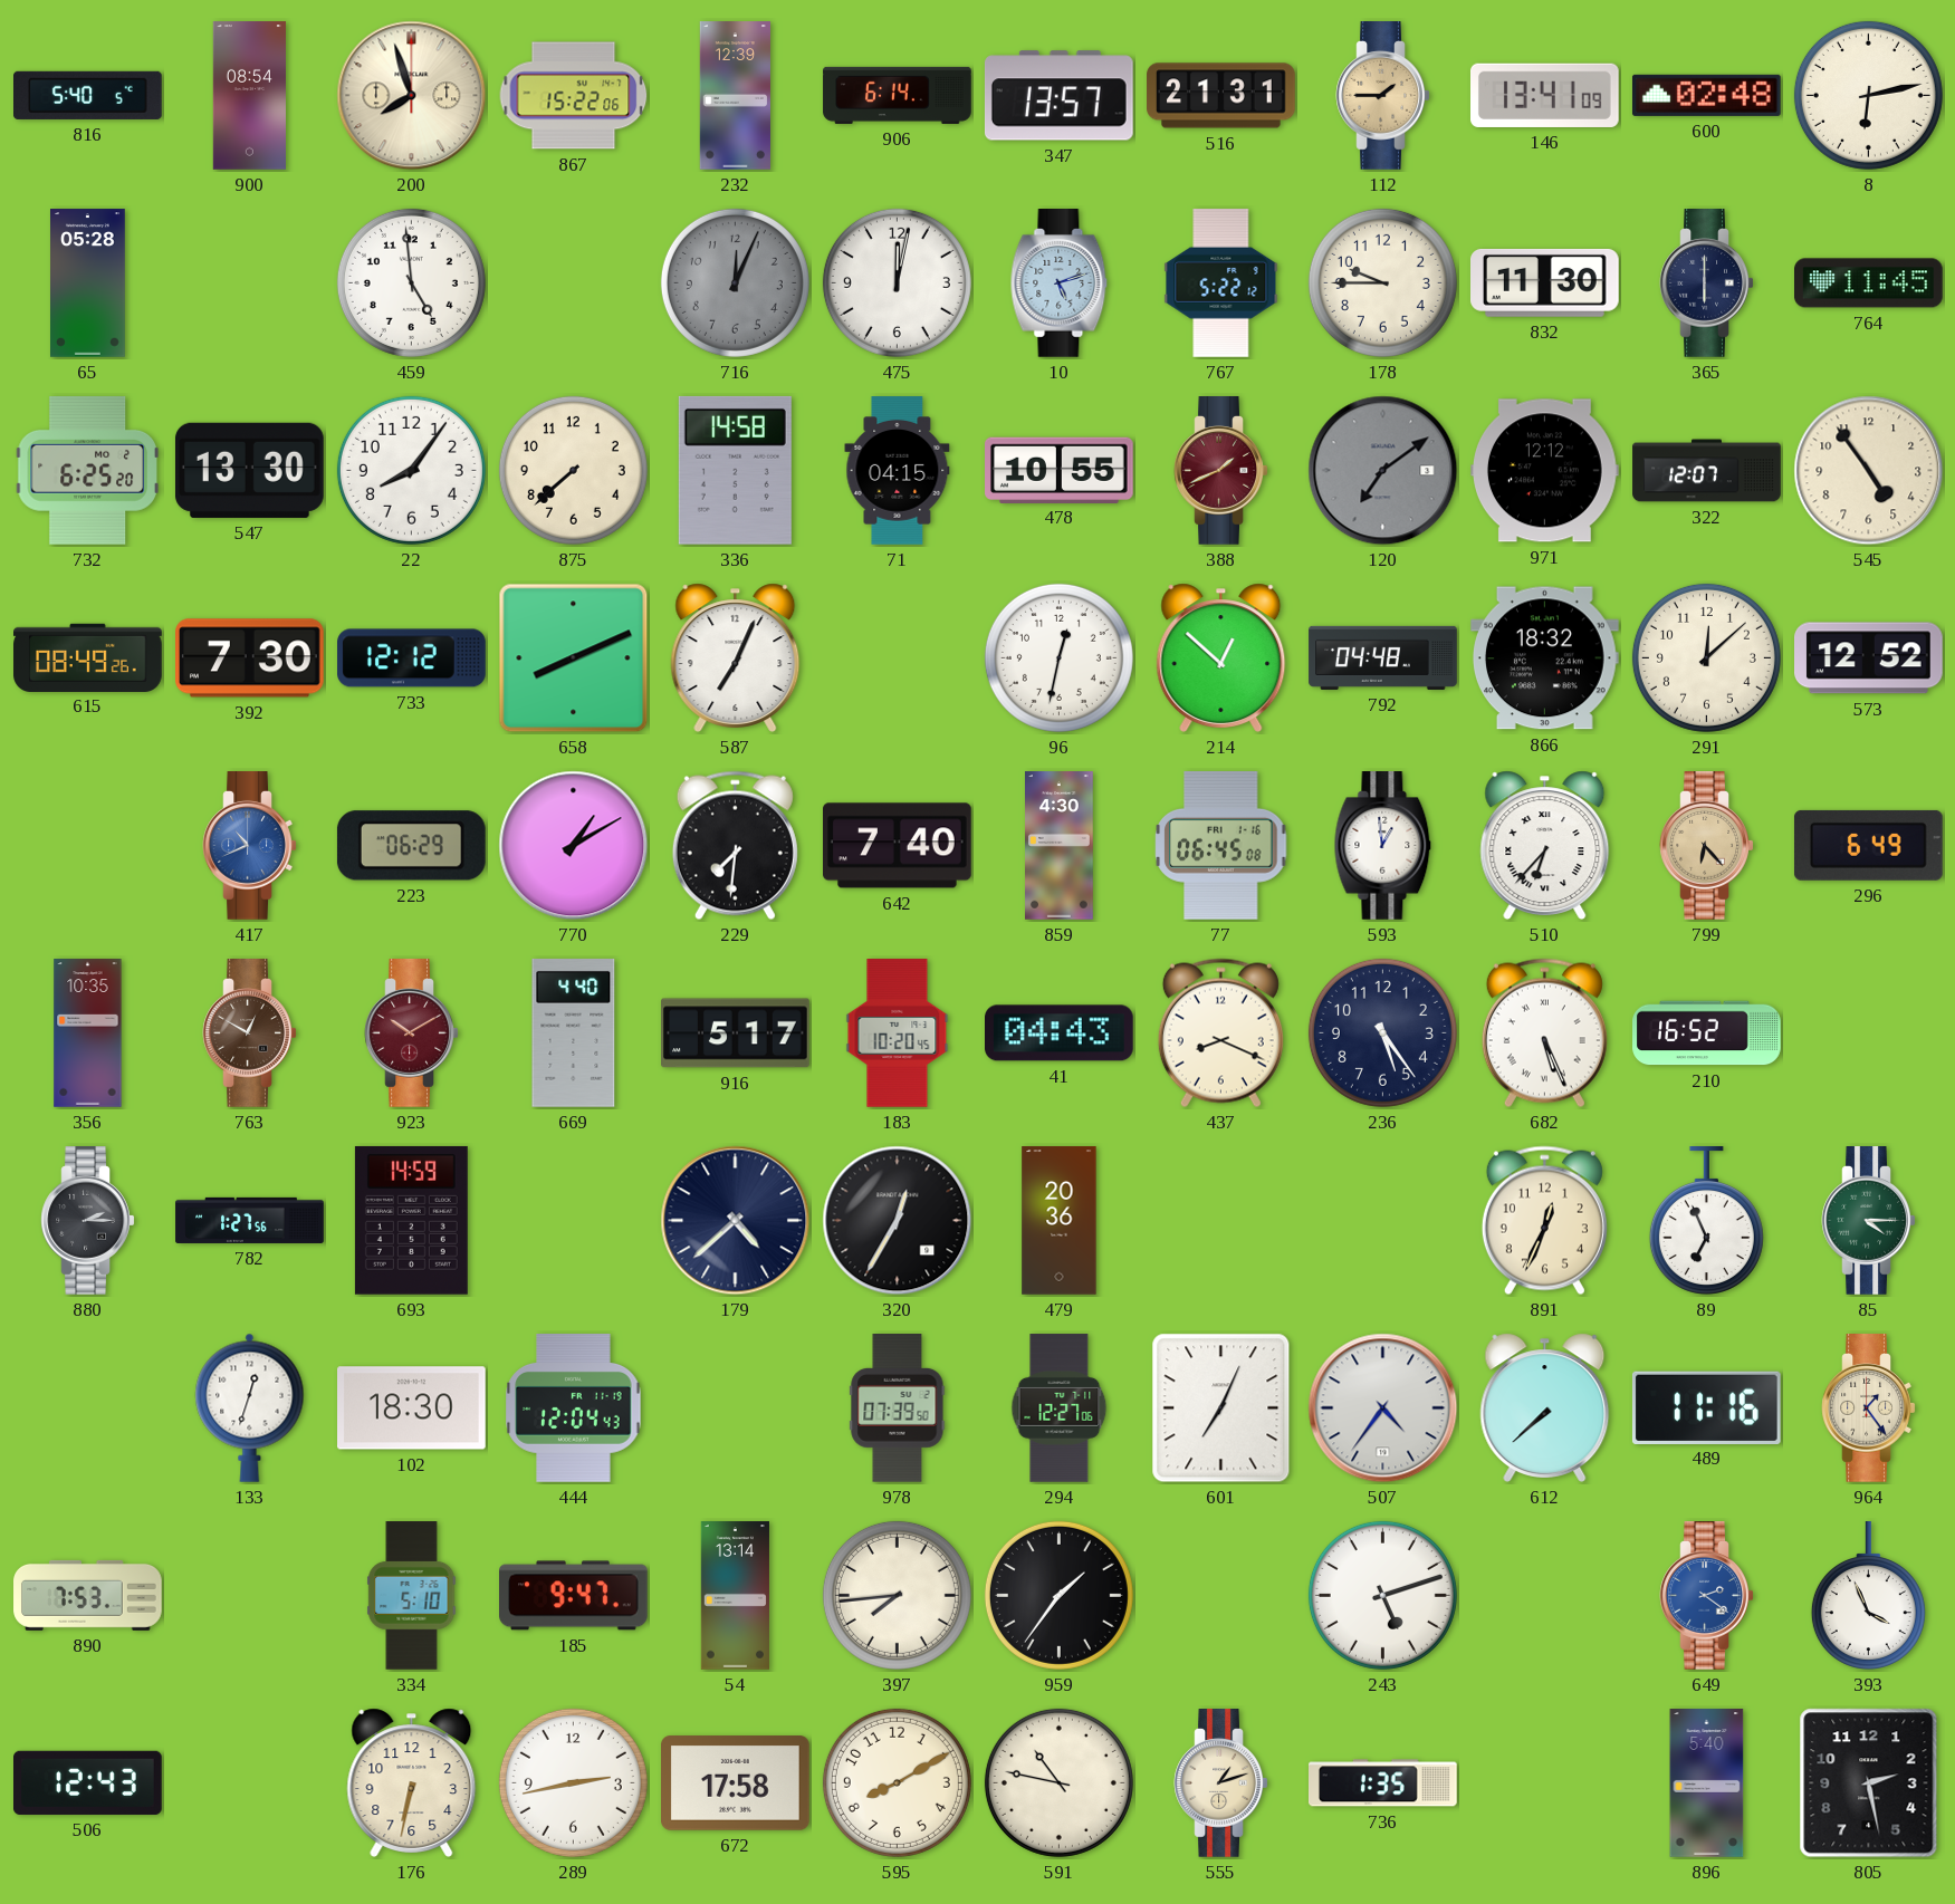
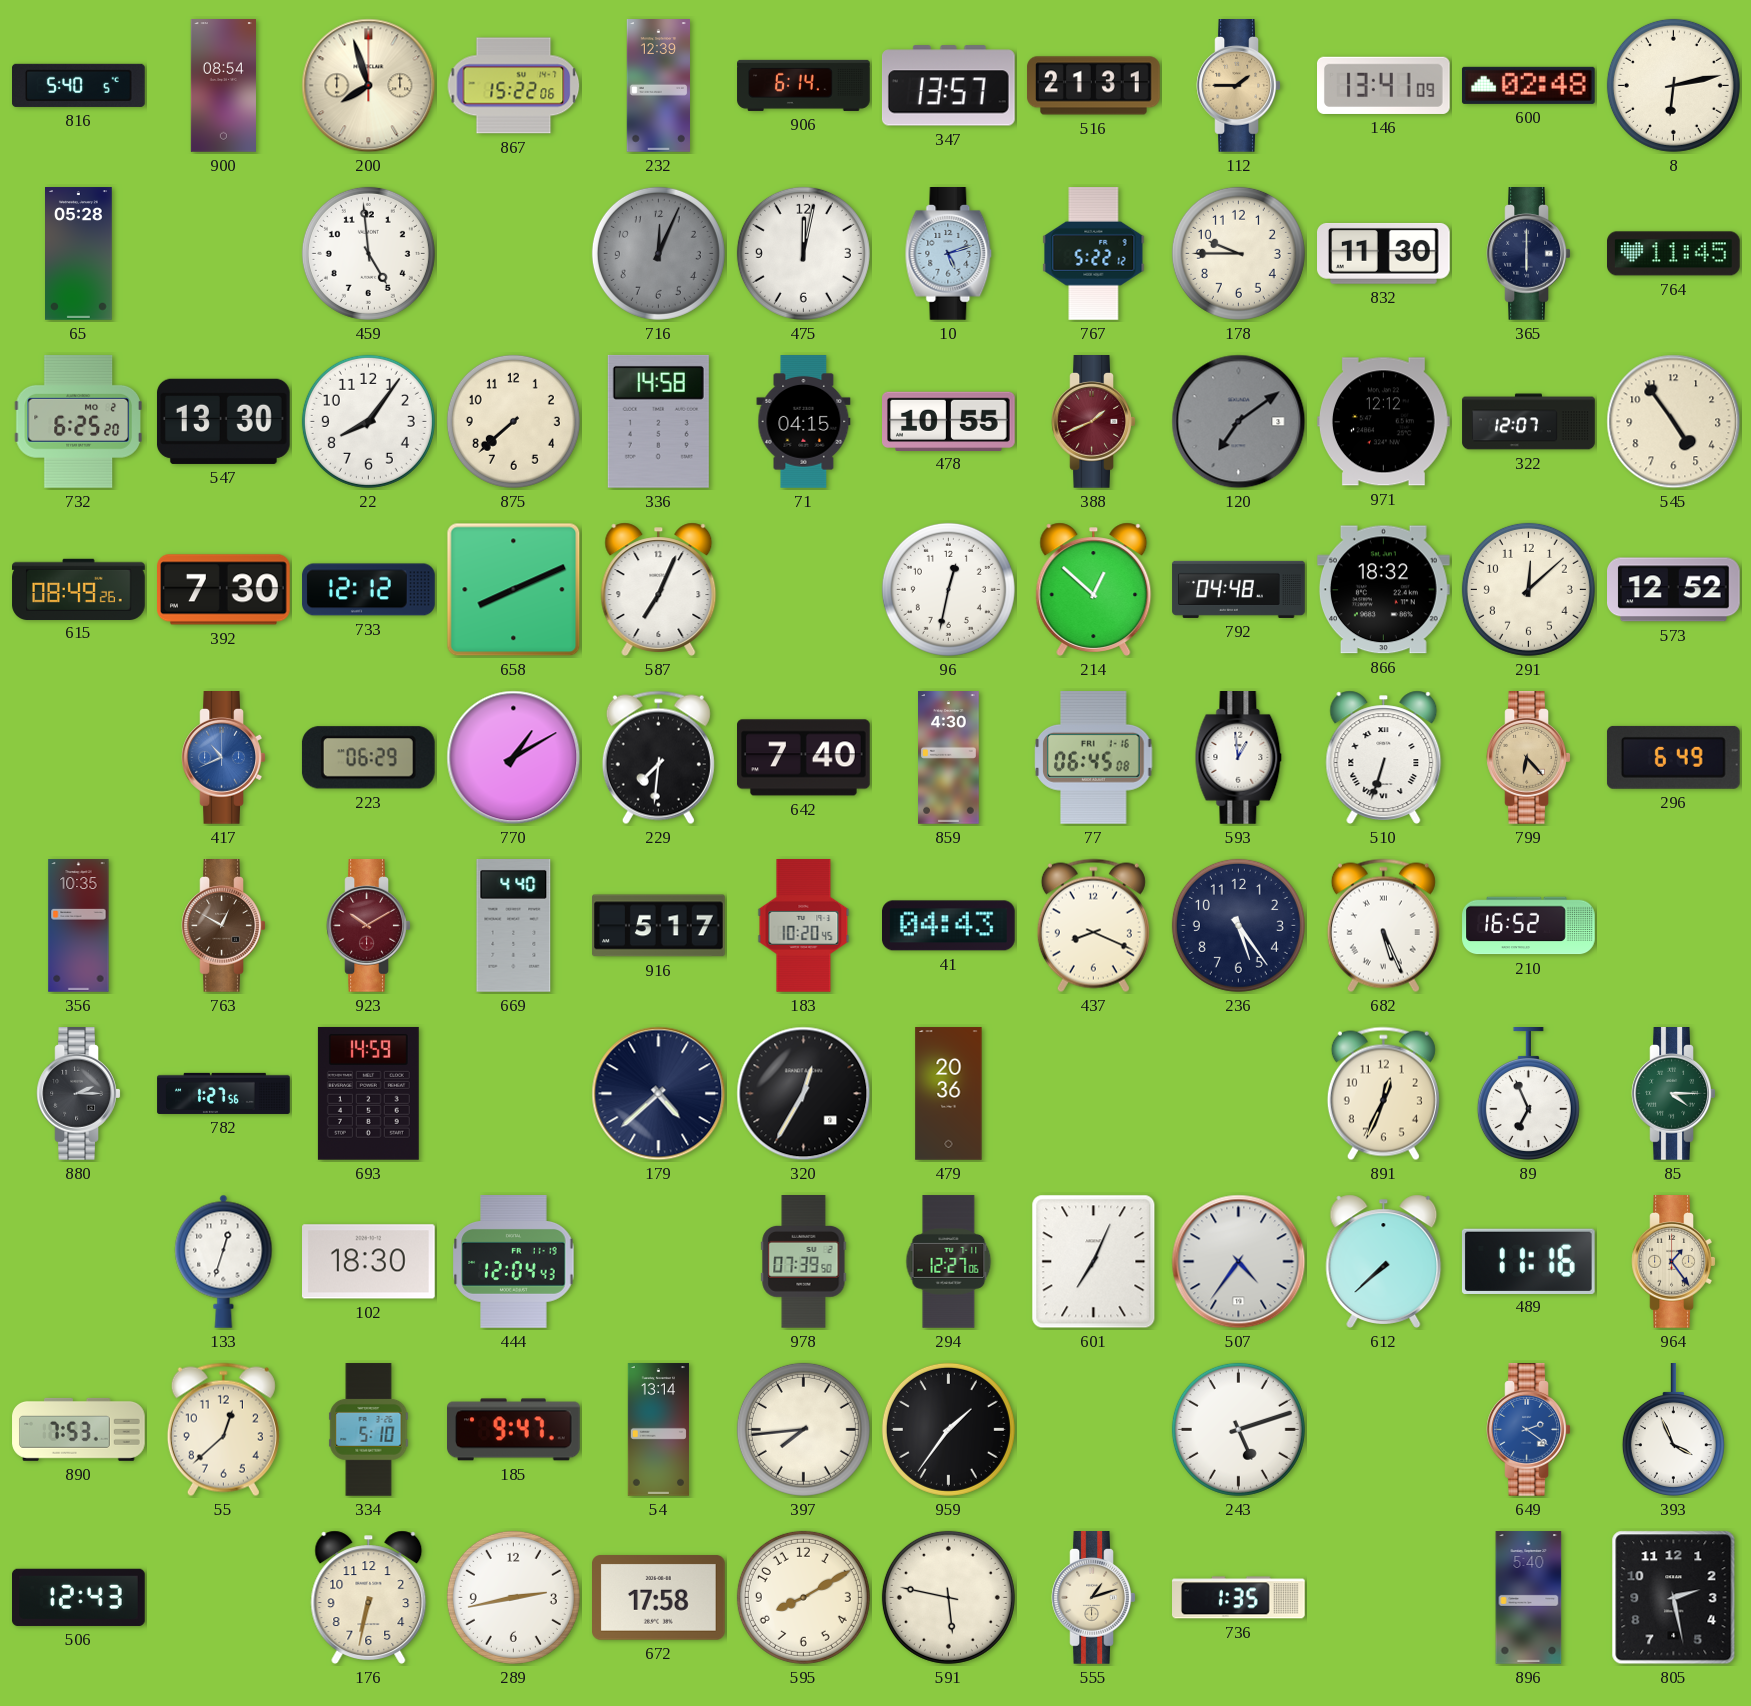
510: 6:37 -> 6:33
55: none -> 12:38
591: 10:47 -> 5:47
